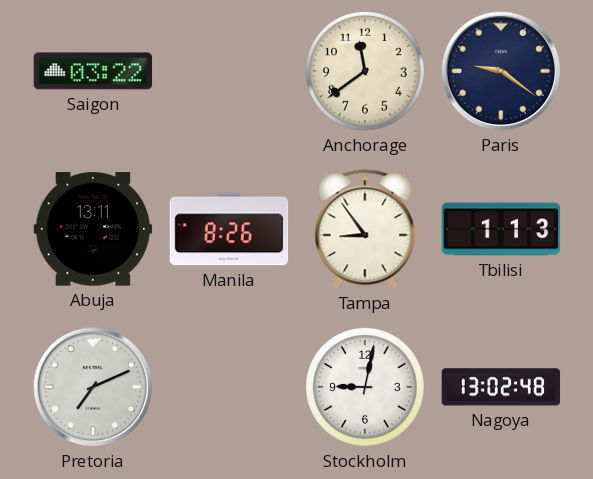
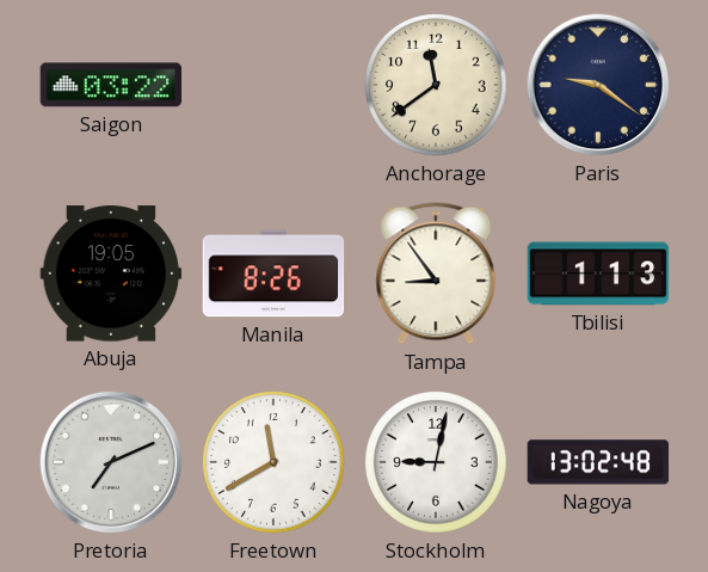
Abuja: 13:11 -> 19:05
Freetown: none -> 11:40
